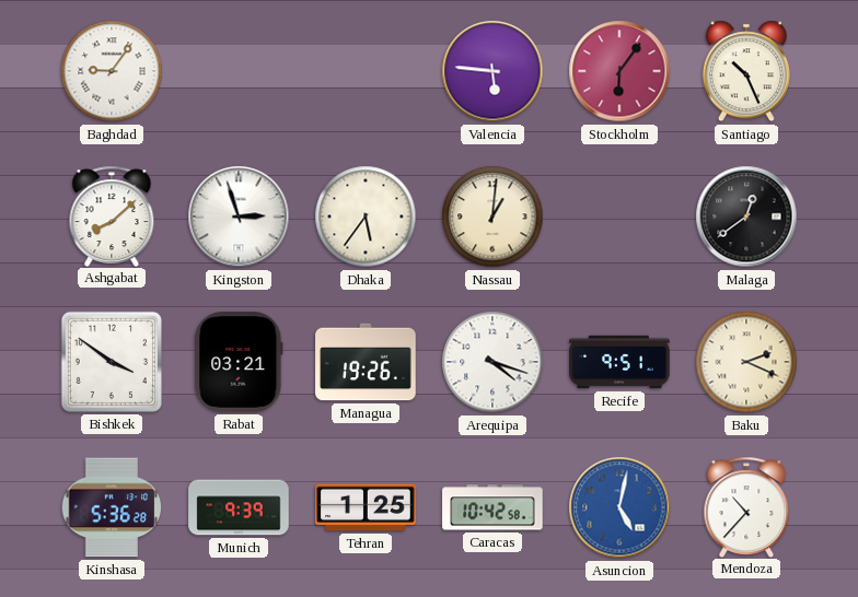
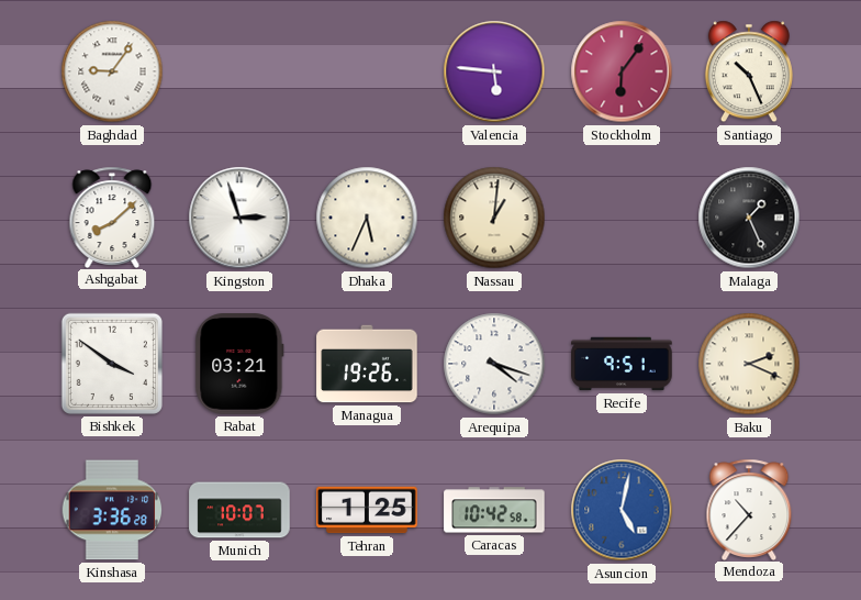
Dhaka: 5:36 -> 5:34
Malaga: 12:39 -> 1:26
Kinshasa: 5:36 -> 3:36
Munich: 9:39 -> 10:07
